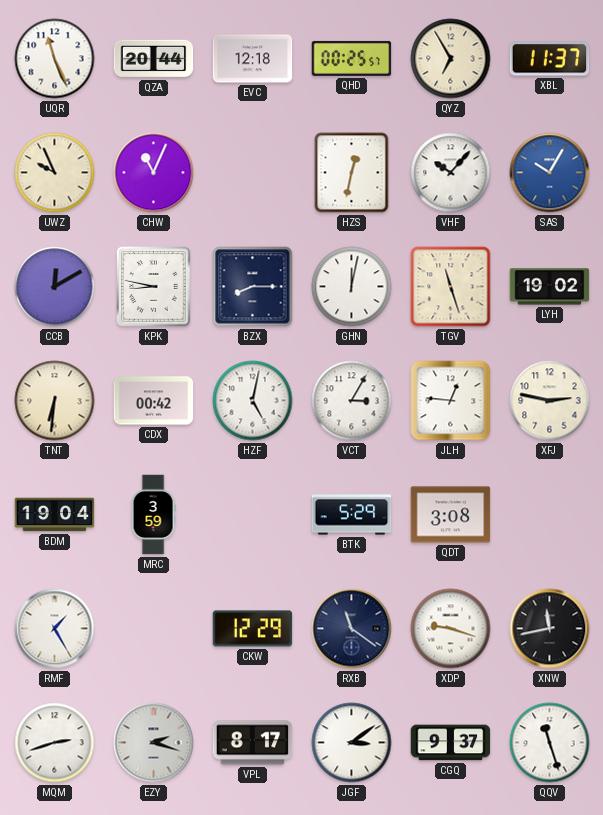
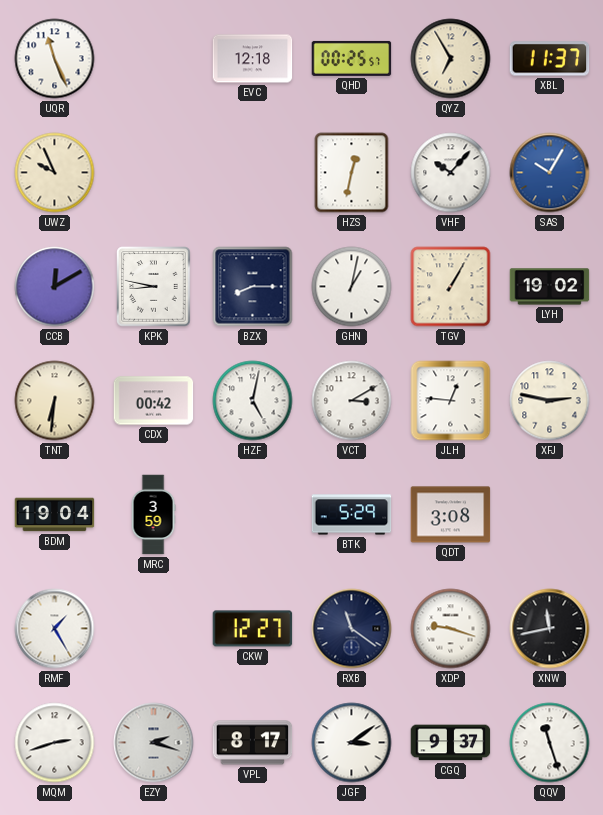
QZA: 20:44 -> none
CHW: 11:04 -> none
GHN: 12:02 -> 1:02
TGV: 11:27 -> 1:05
VCT: 3:05 -> 3:10
CKW: 12:29 -> 12:27
